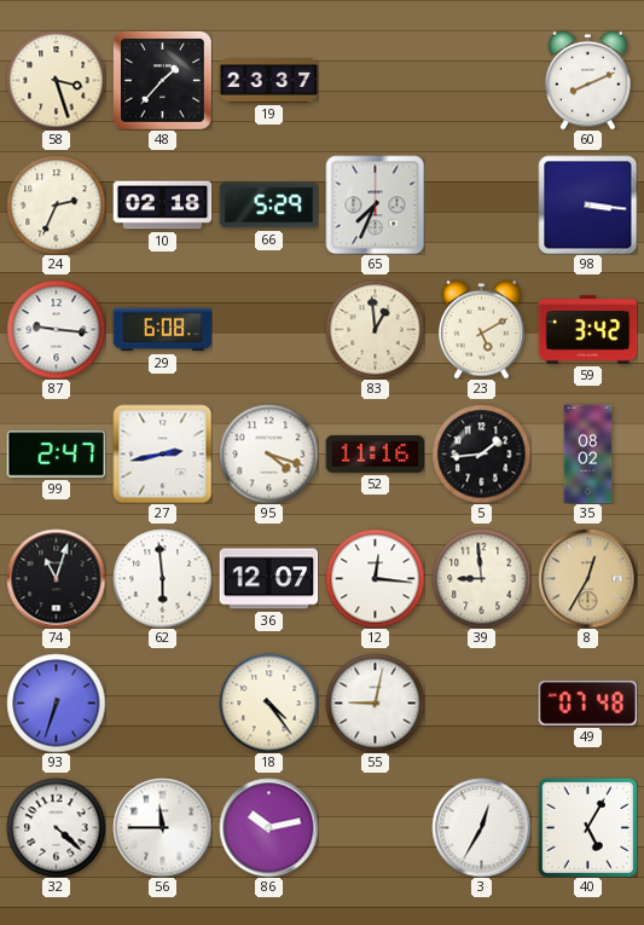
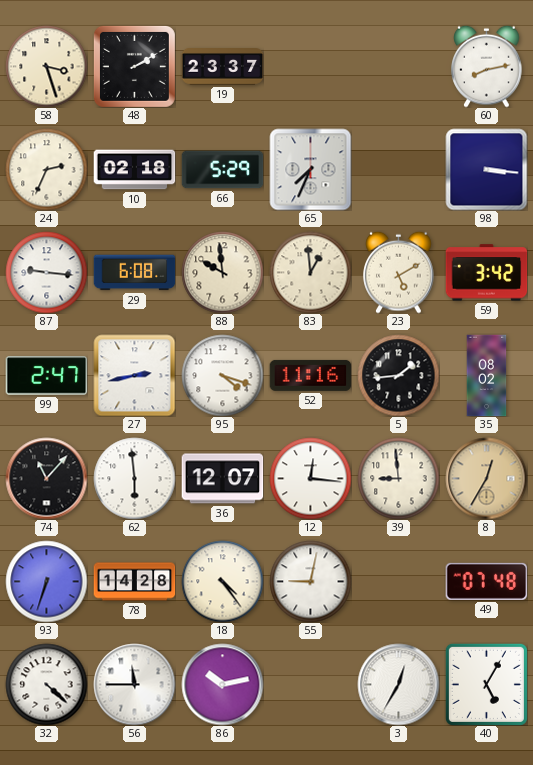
48: 1:37 -> 2:10
60: 8:11 -> 8:13
88: none -> 9:59
74: 11:03 -> 11:07
78: none -> 14:28
